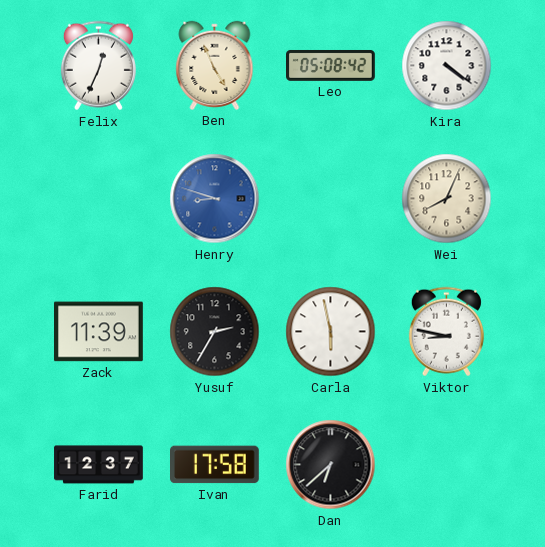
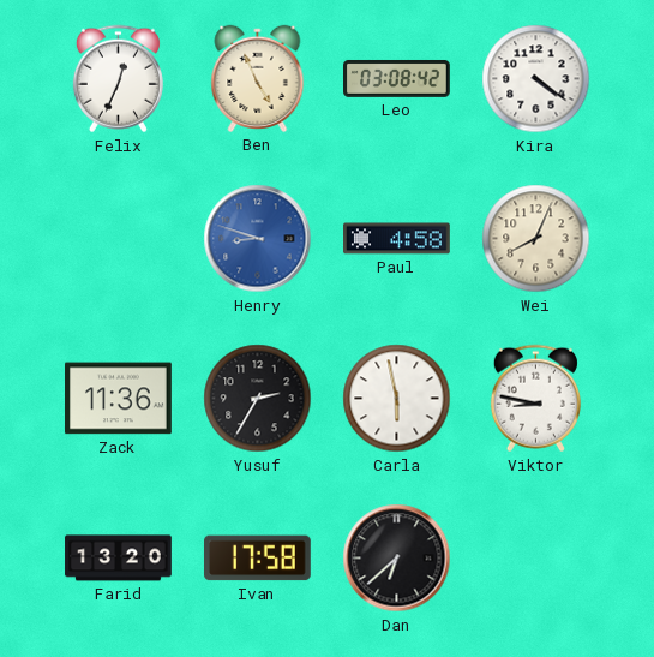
Leo: 05:08 -> 03:08
Paul: none -> 4:58
Zack: 11:39 -> 11:36
Farid: 12:37 -> 13:20
